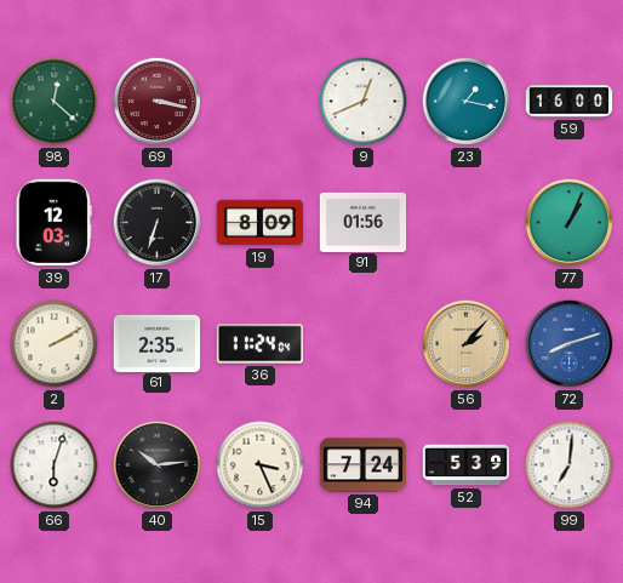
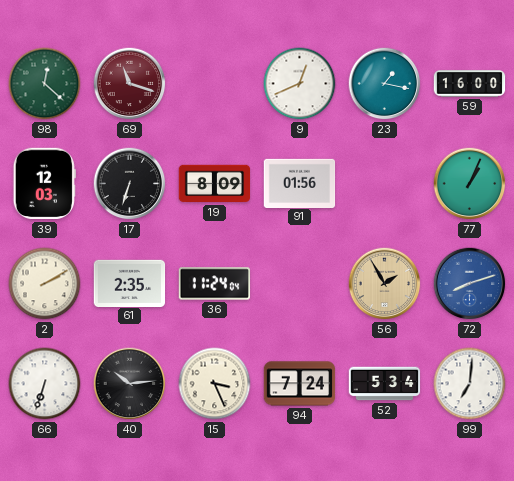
69: 3:17 -> 11:18
56: 2:07 -> 1:55
66: 6:03 -> 6:33
52: 5:39 -> 5:34
